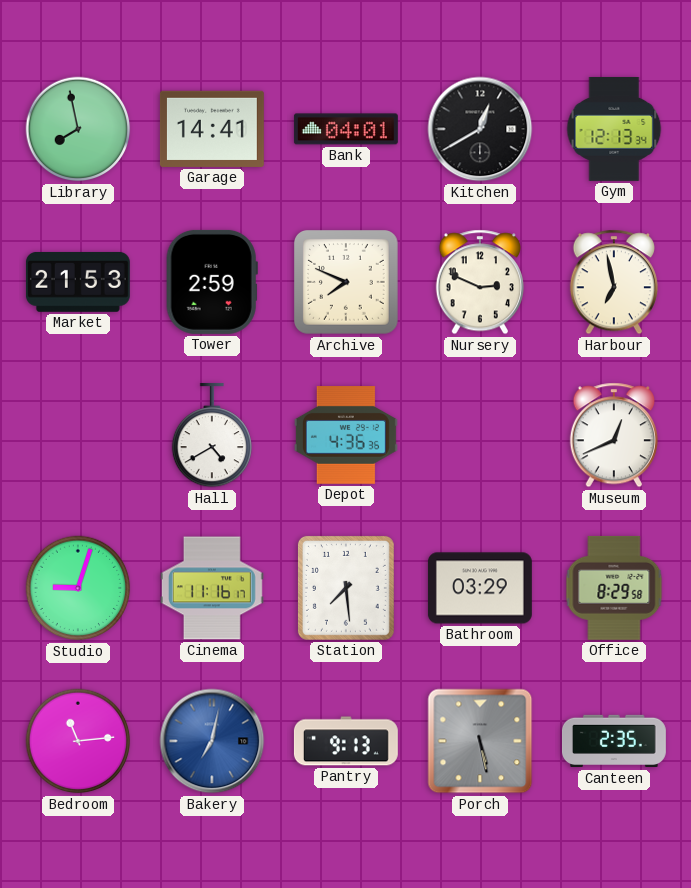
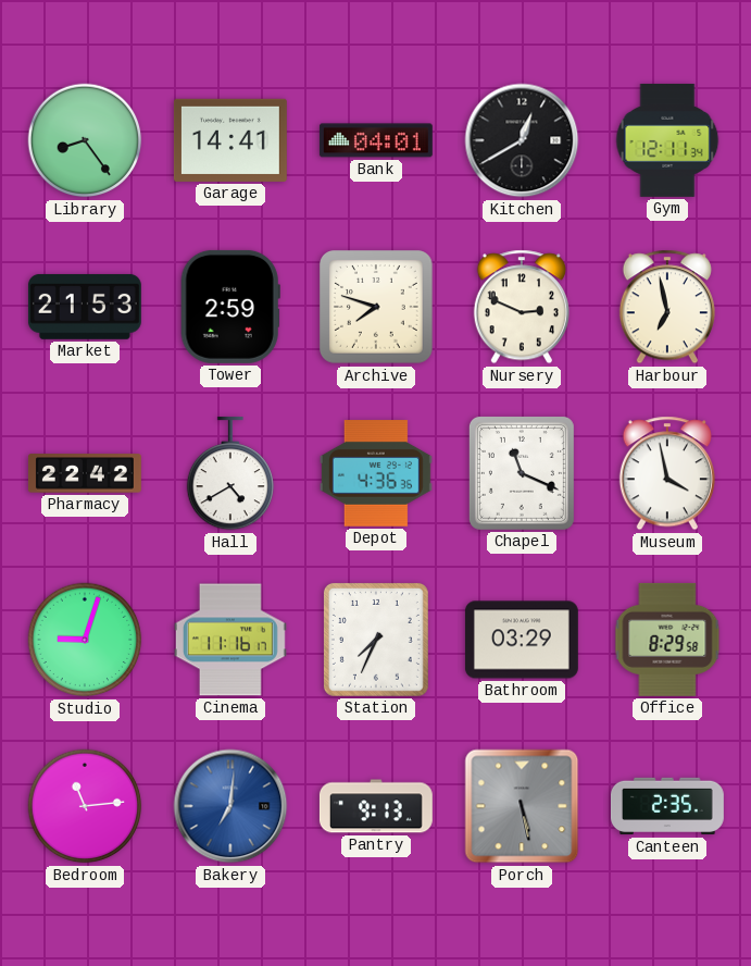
Library: 7:58 -> 8:24
Gym: 12:13 -> 12:11
Archive: 7:49 -> 7:48
Pharmacy: none -> 22:42
Chapel: none -> 11:19
Museum: 12:41 -> 3:58
Station: 7:29 -> 7:34
Bakery: 7:02 -> 7:01
